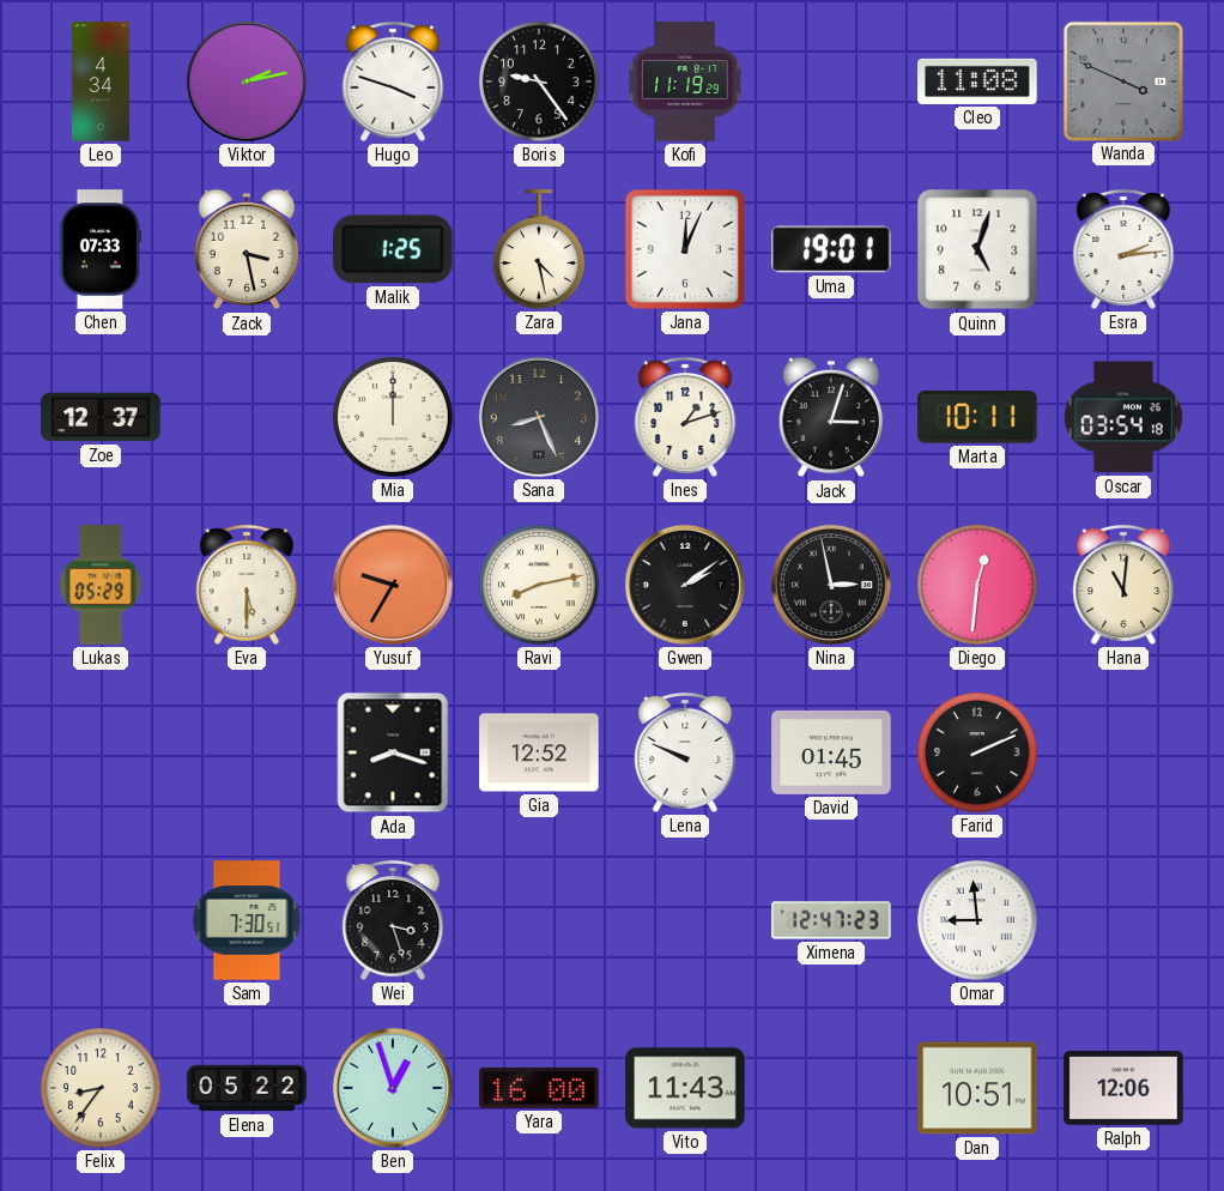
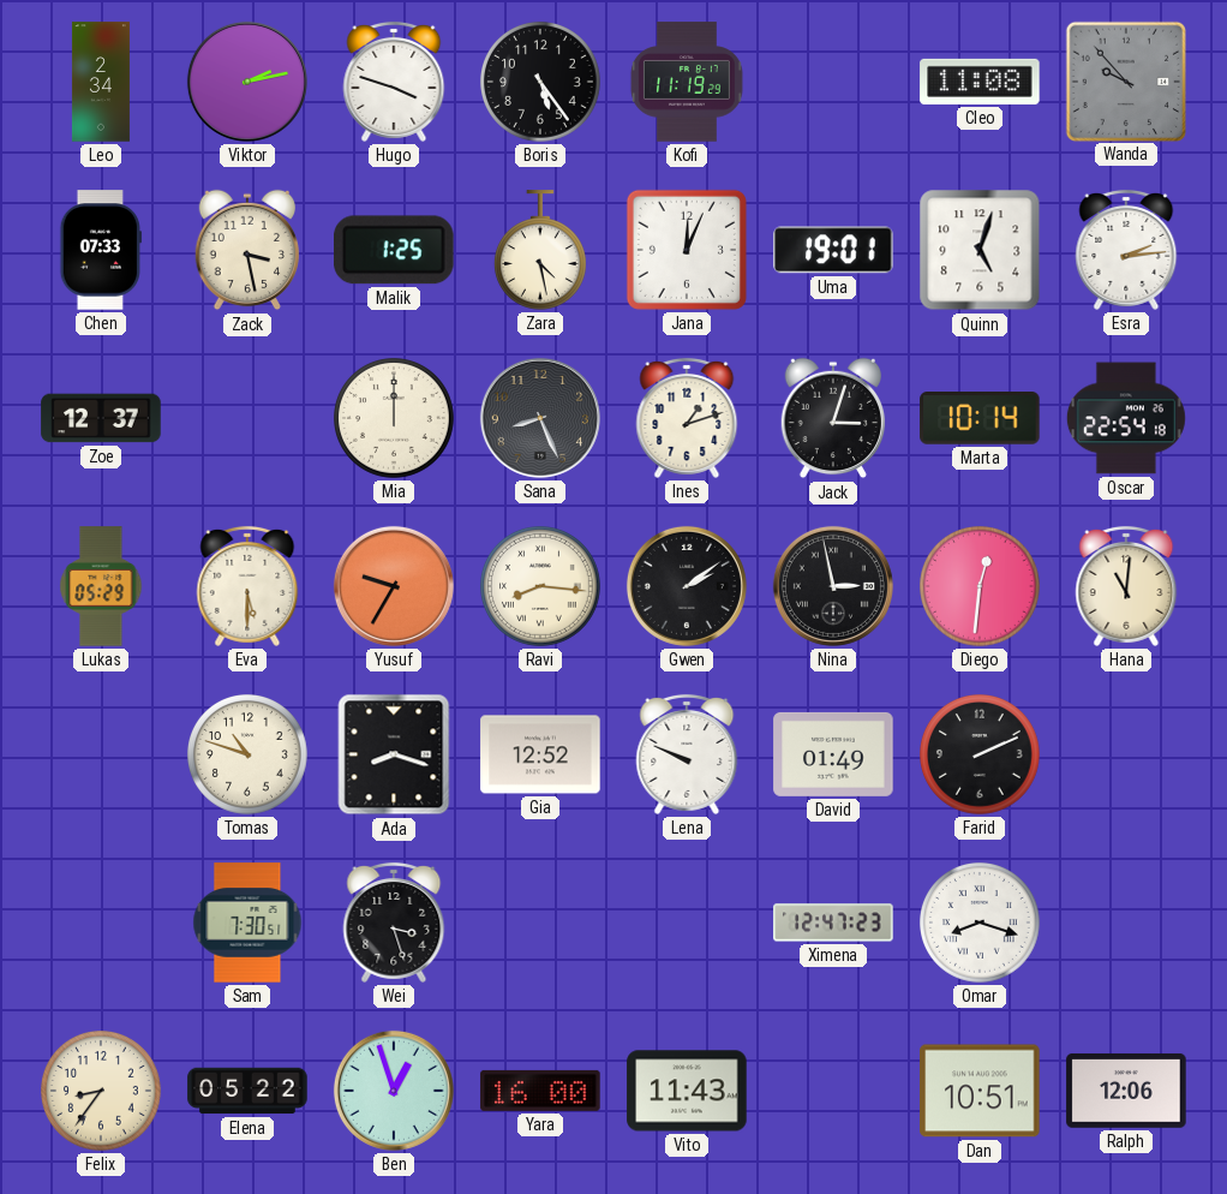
Leo: 4:34 -> 2:34
Boris: 9:24 -> 5:24
Wanda: 3:49 -> 9:53
Marta: 10:11 -> 10:14
Oscar: 03:54 -> 22:54
Ravi: 8:13 -> 8:16
Tomas: none -> 10:48
David: 01:45 -> 01:49
Omar: 8:59 -> 8:18
